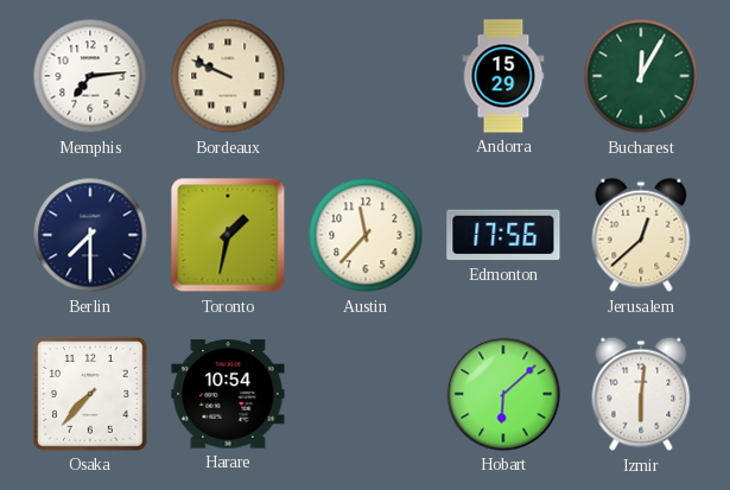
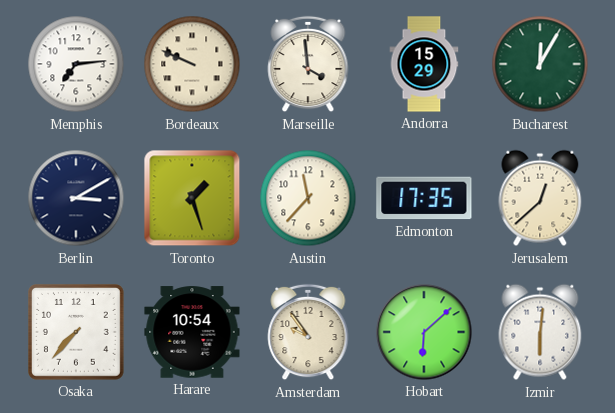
Marseille: none -> 3:59
Berlin: 7:30 -> 3:10
Toronto: 1:32 -> 1:27
Edmonton: 17:56 -> 17:35
Amsterdam: none -> 9:54
